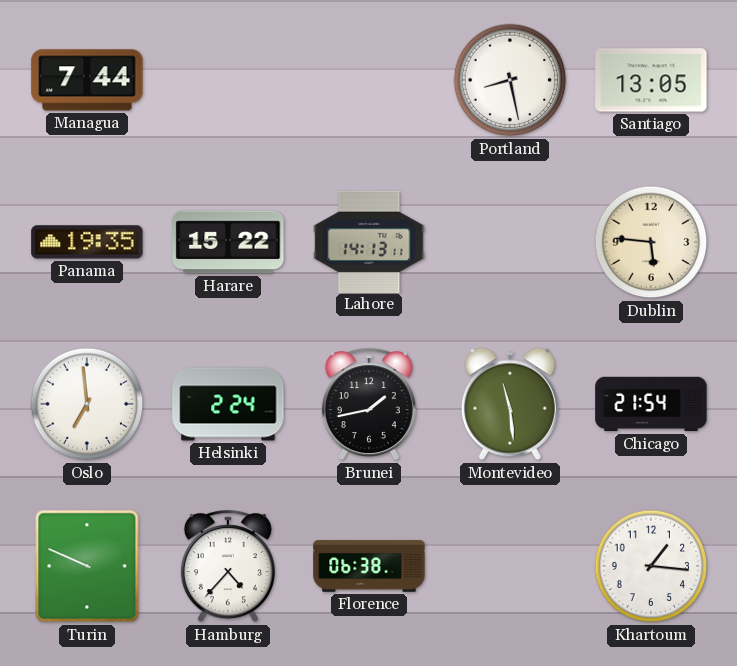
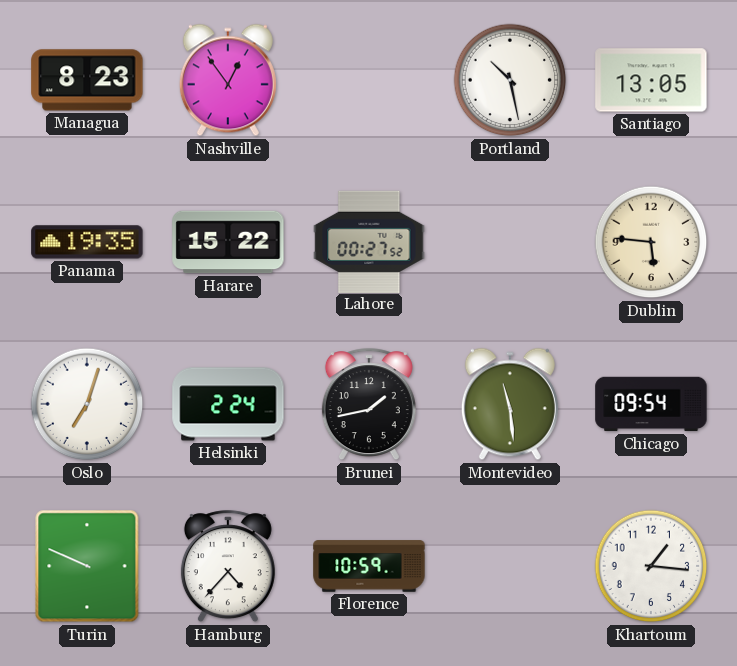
Managua: 7:44 -> 8:23
Nashville: none -> 12:54
Portland: 8:28 -> 10:28
Lahore: 14:13 -> 00:27
Oslo: 6:59 -> 7:03
Chicago: 21:54 -> 09:54
Florence: 06:38 -> 10:59
